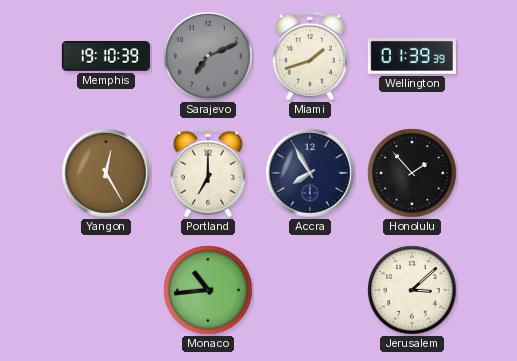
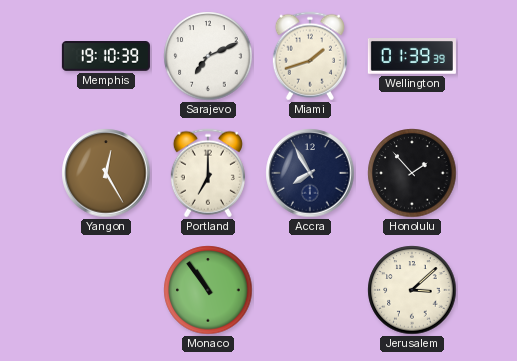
Sarajevo dial: grey -> white
Monaco: 10:44 -> 10:54
